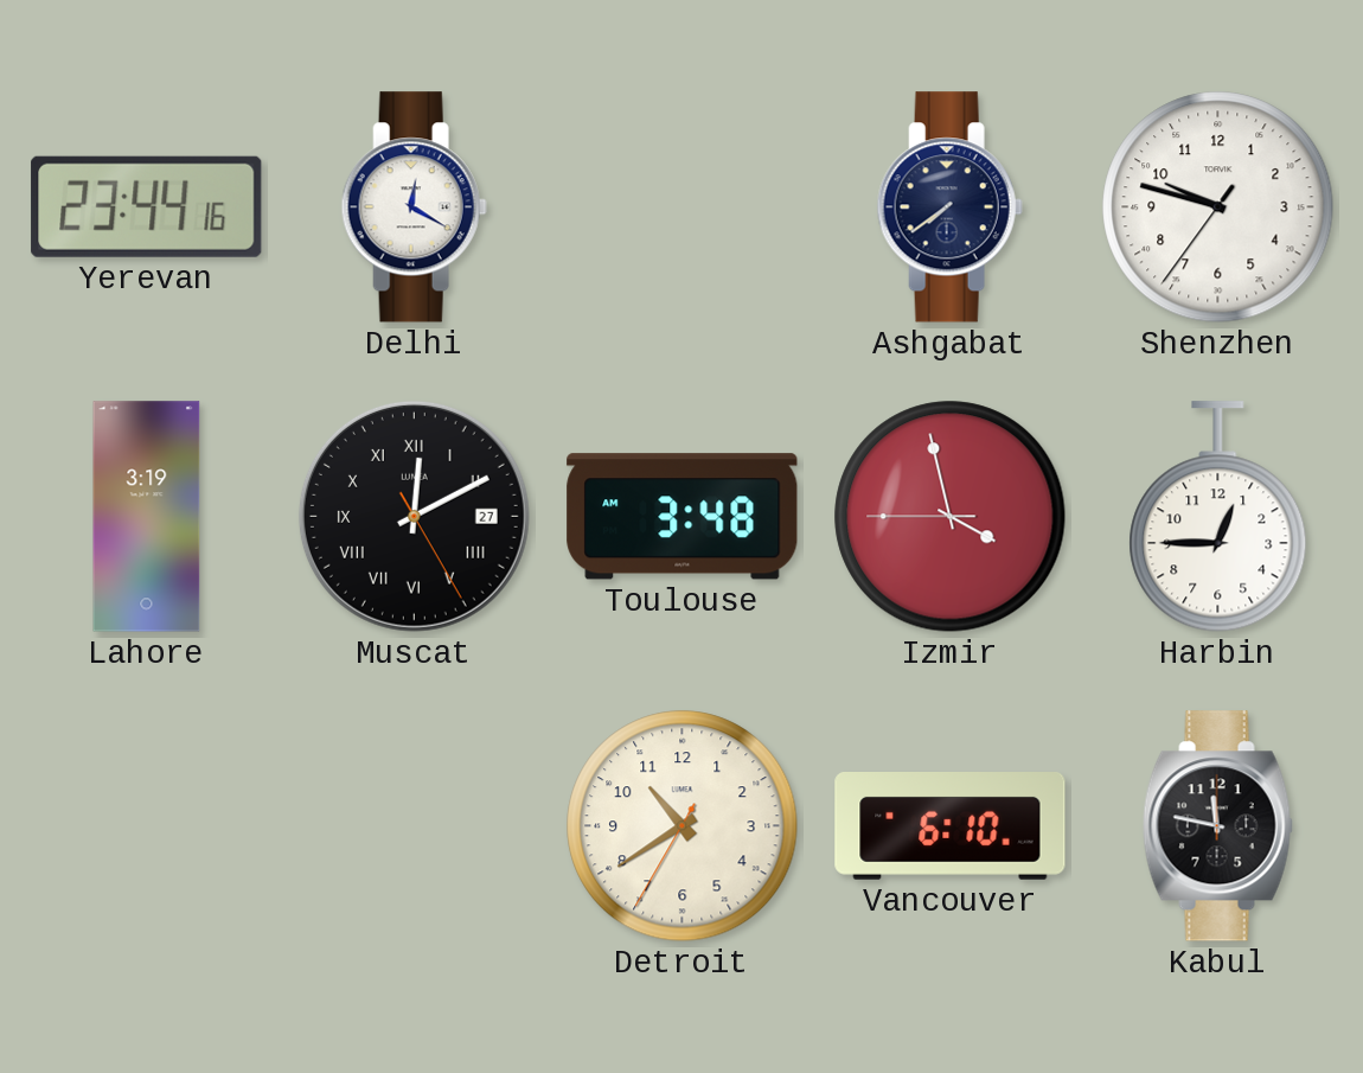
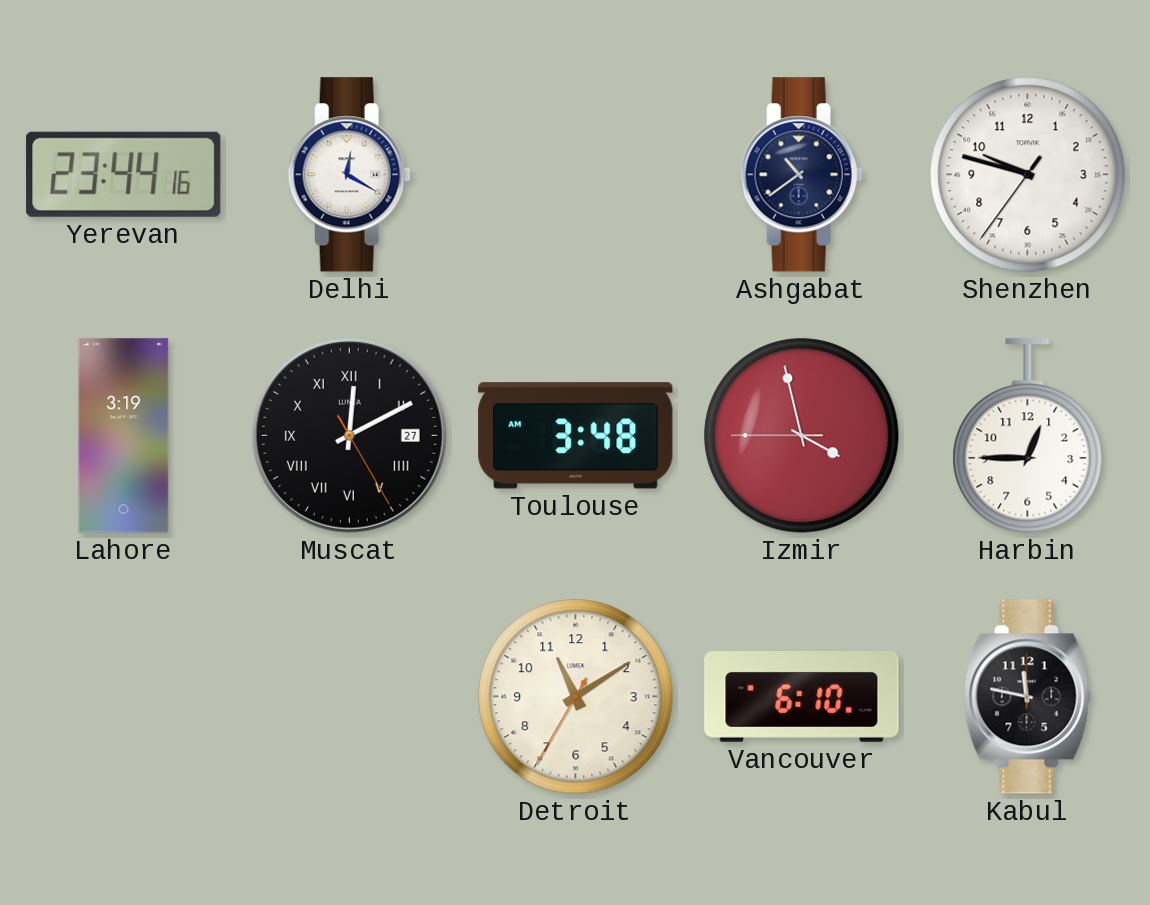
Ashgabat: 7:39 -> 10:39
Detroit: 10:39 -> 11:09
